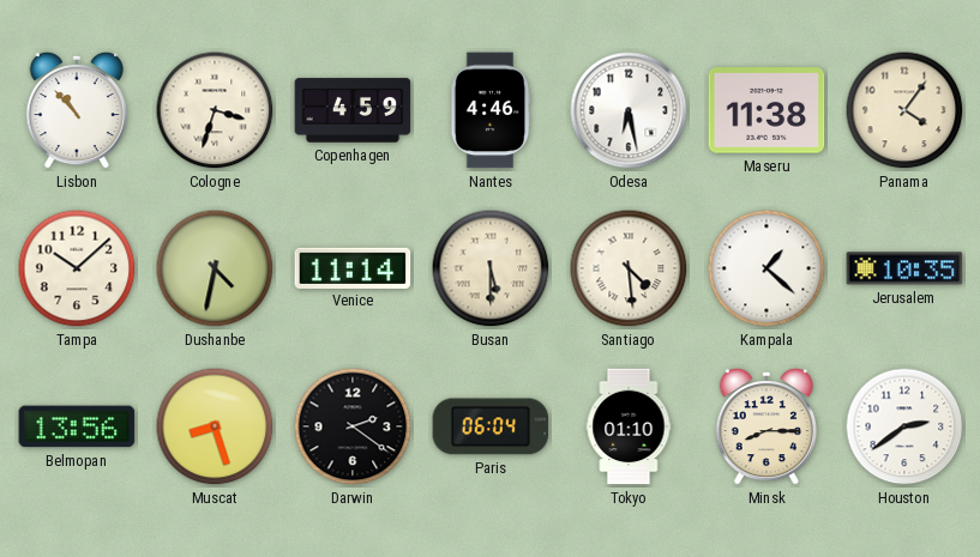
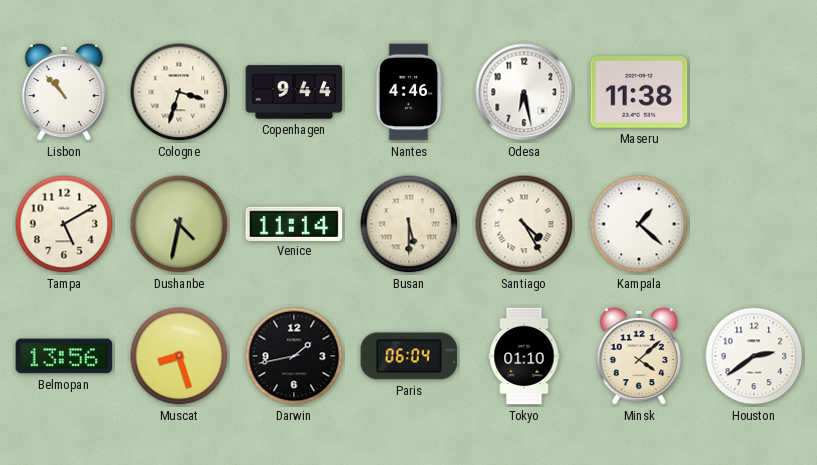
Copenhagen: 4:59 -> 9:44
Panama: 4:06 -> none
Tampa: 10:08 -> 5:10
Santiago: 4:29 -> 4:25
Jerusalem: 10:35 -> none
Darwin: 2:21 -> 1:43
Minsk: 8:15 -> 4:08
